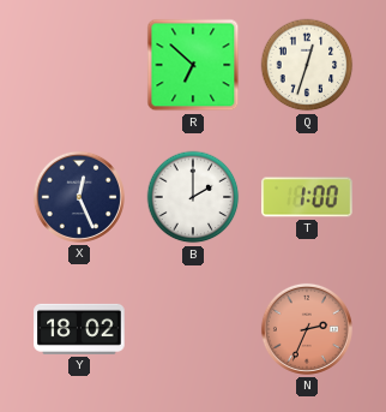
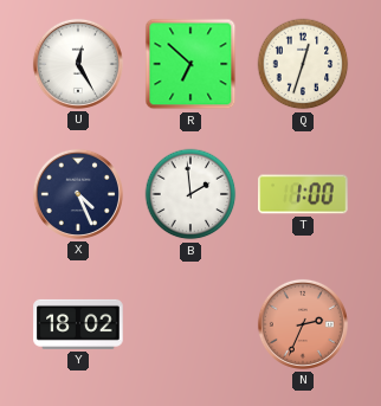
U: none -> 12:25
X: 12:26 -> 4:26
B: 2:00 -> 1:59
